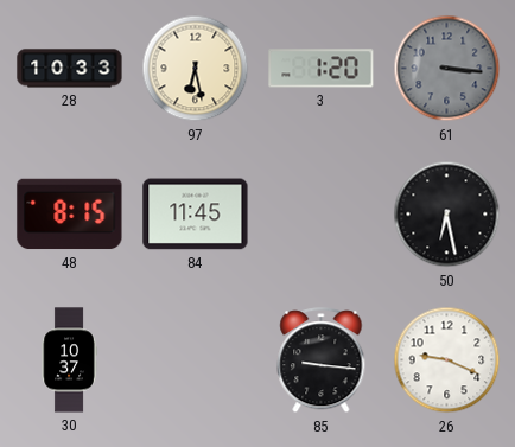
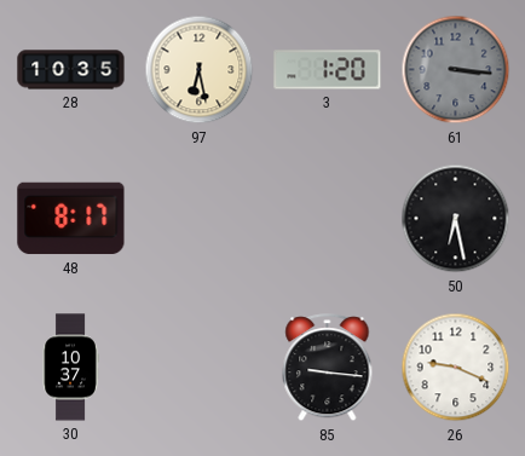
28: 10:33 -> 10:35
48: 8:15 -> 8:17
84: 11:45 -> none
